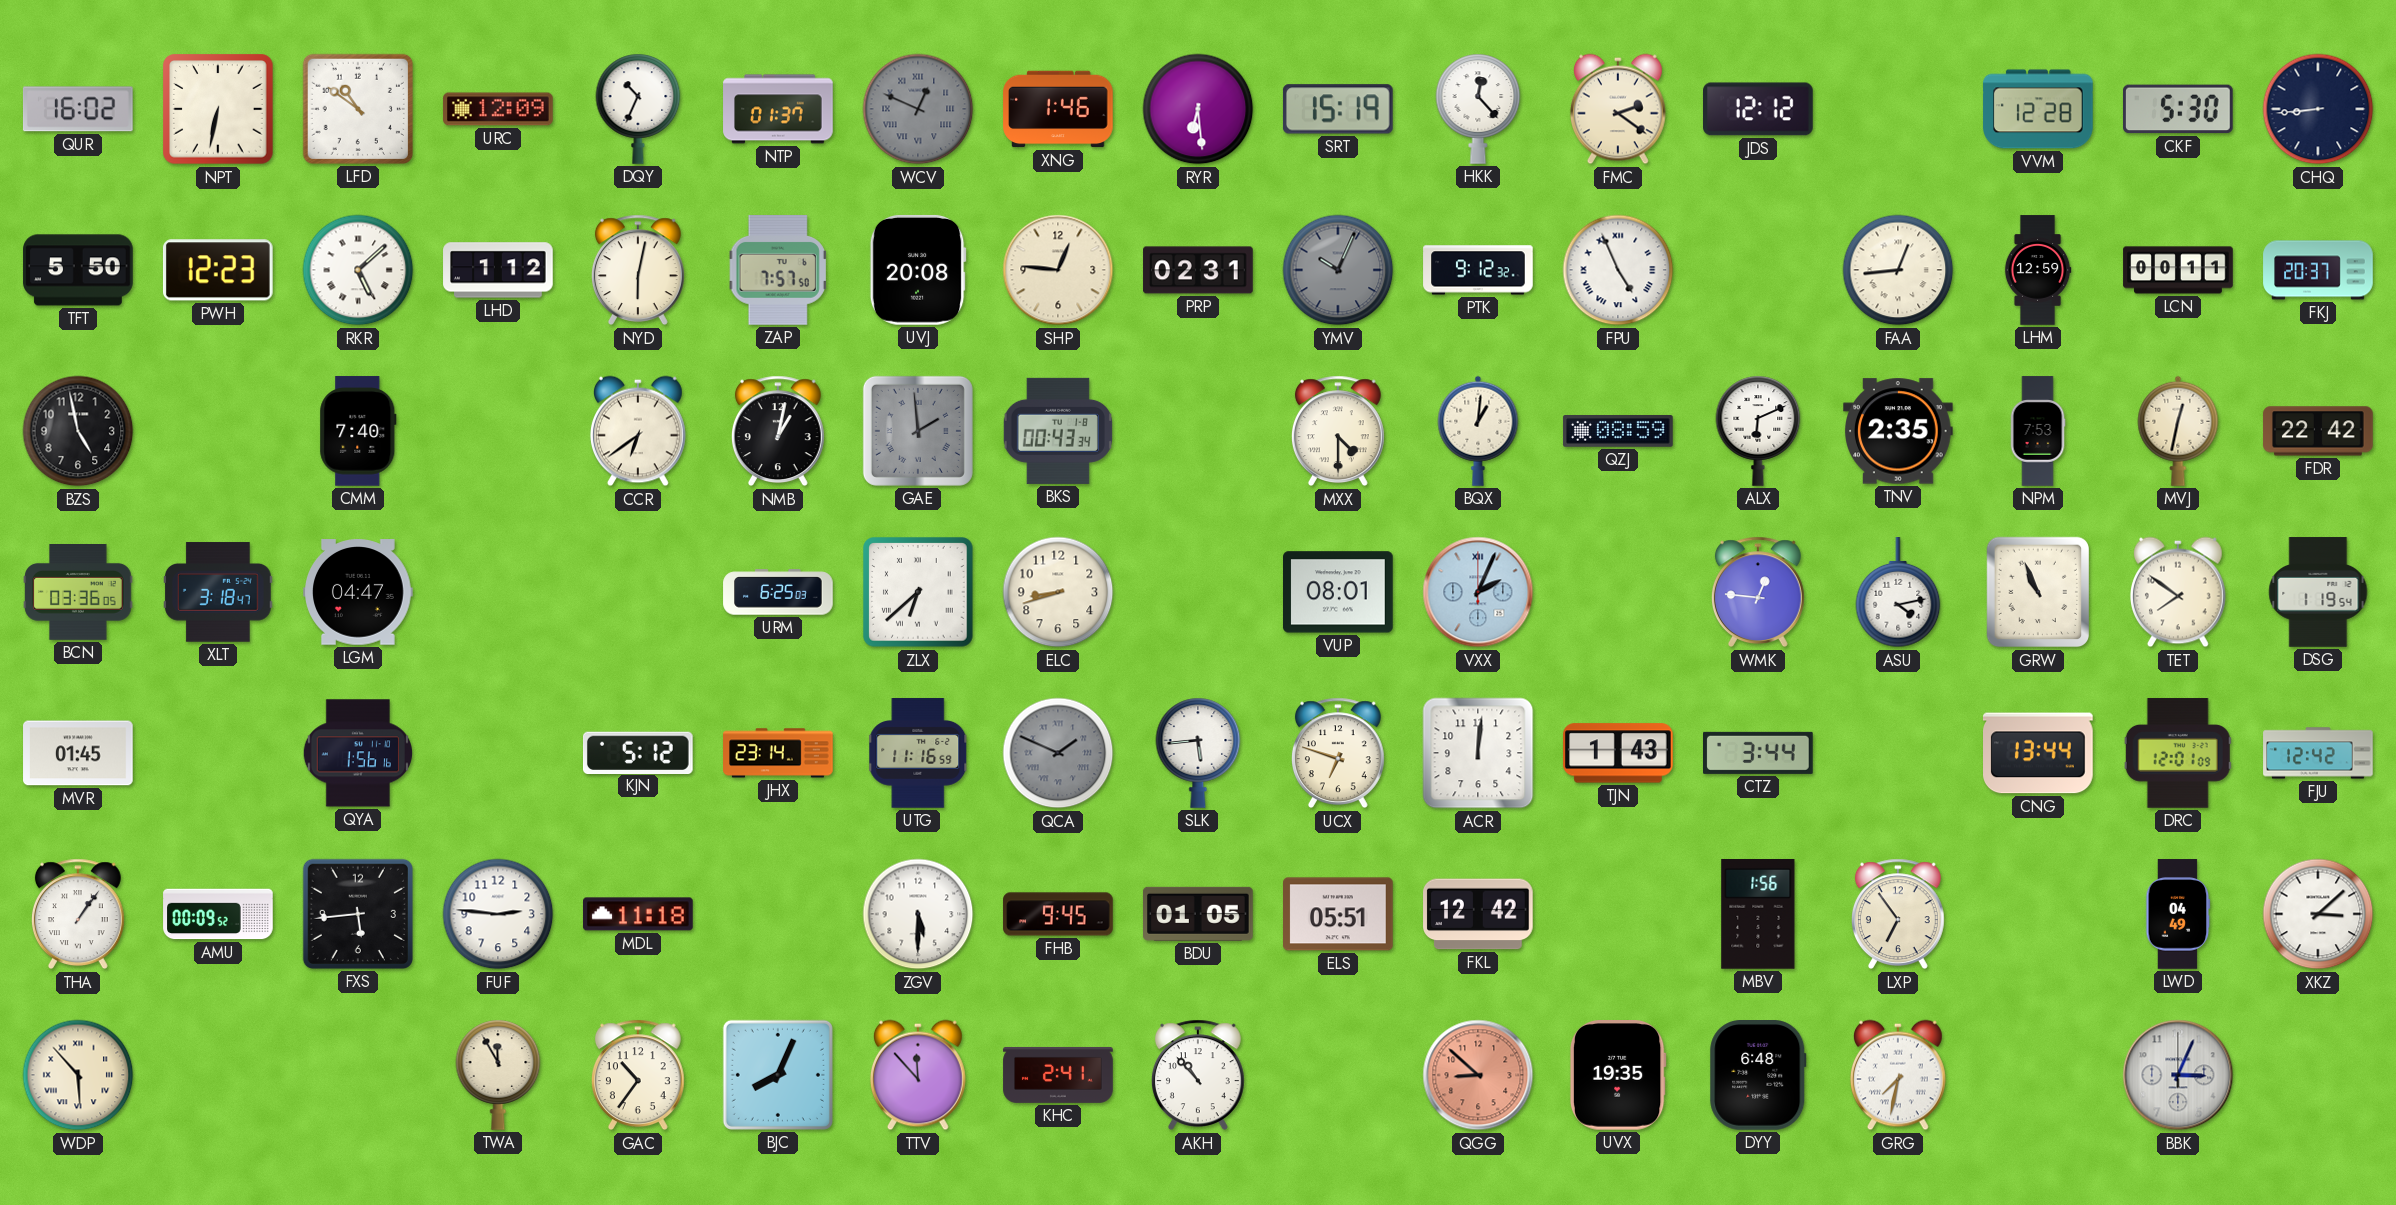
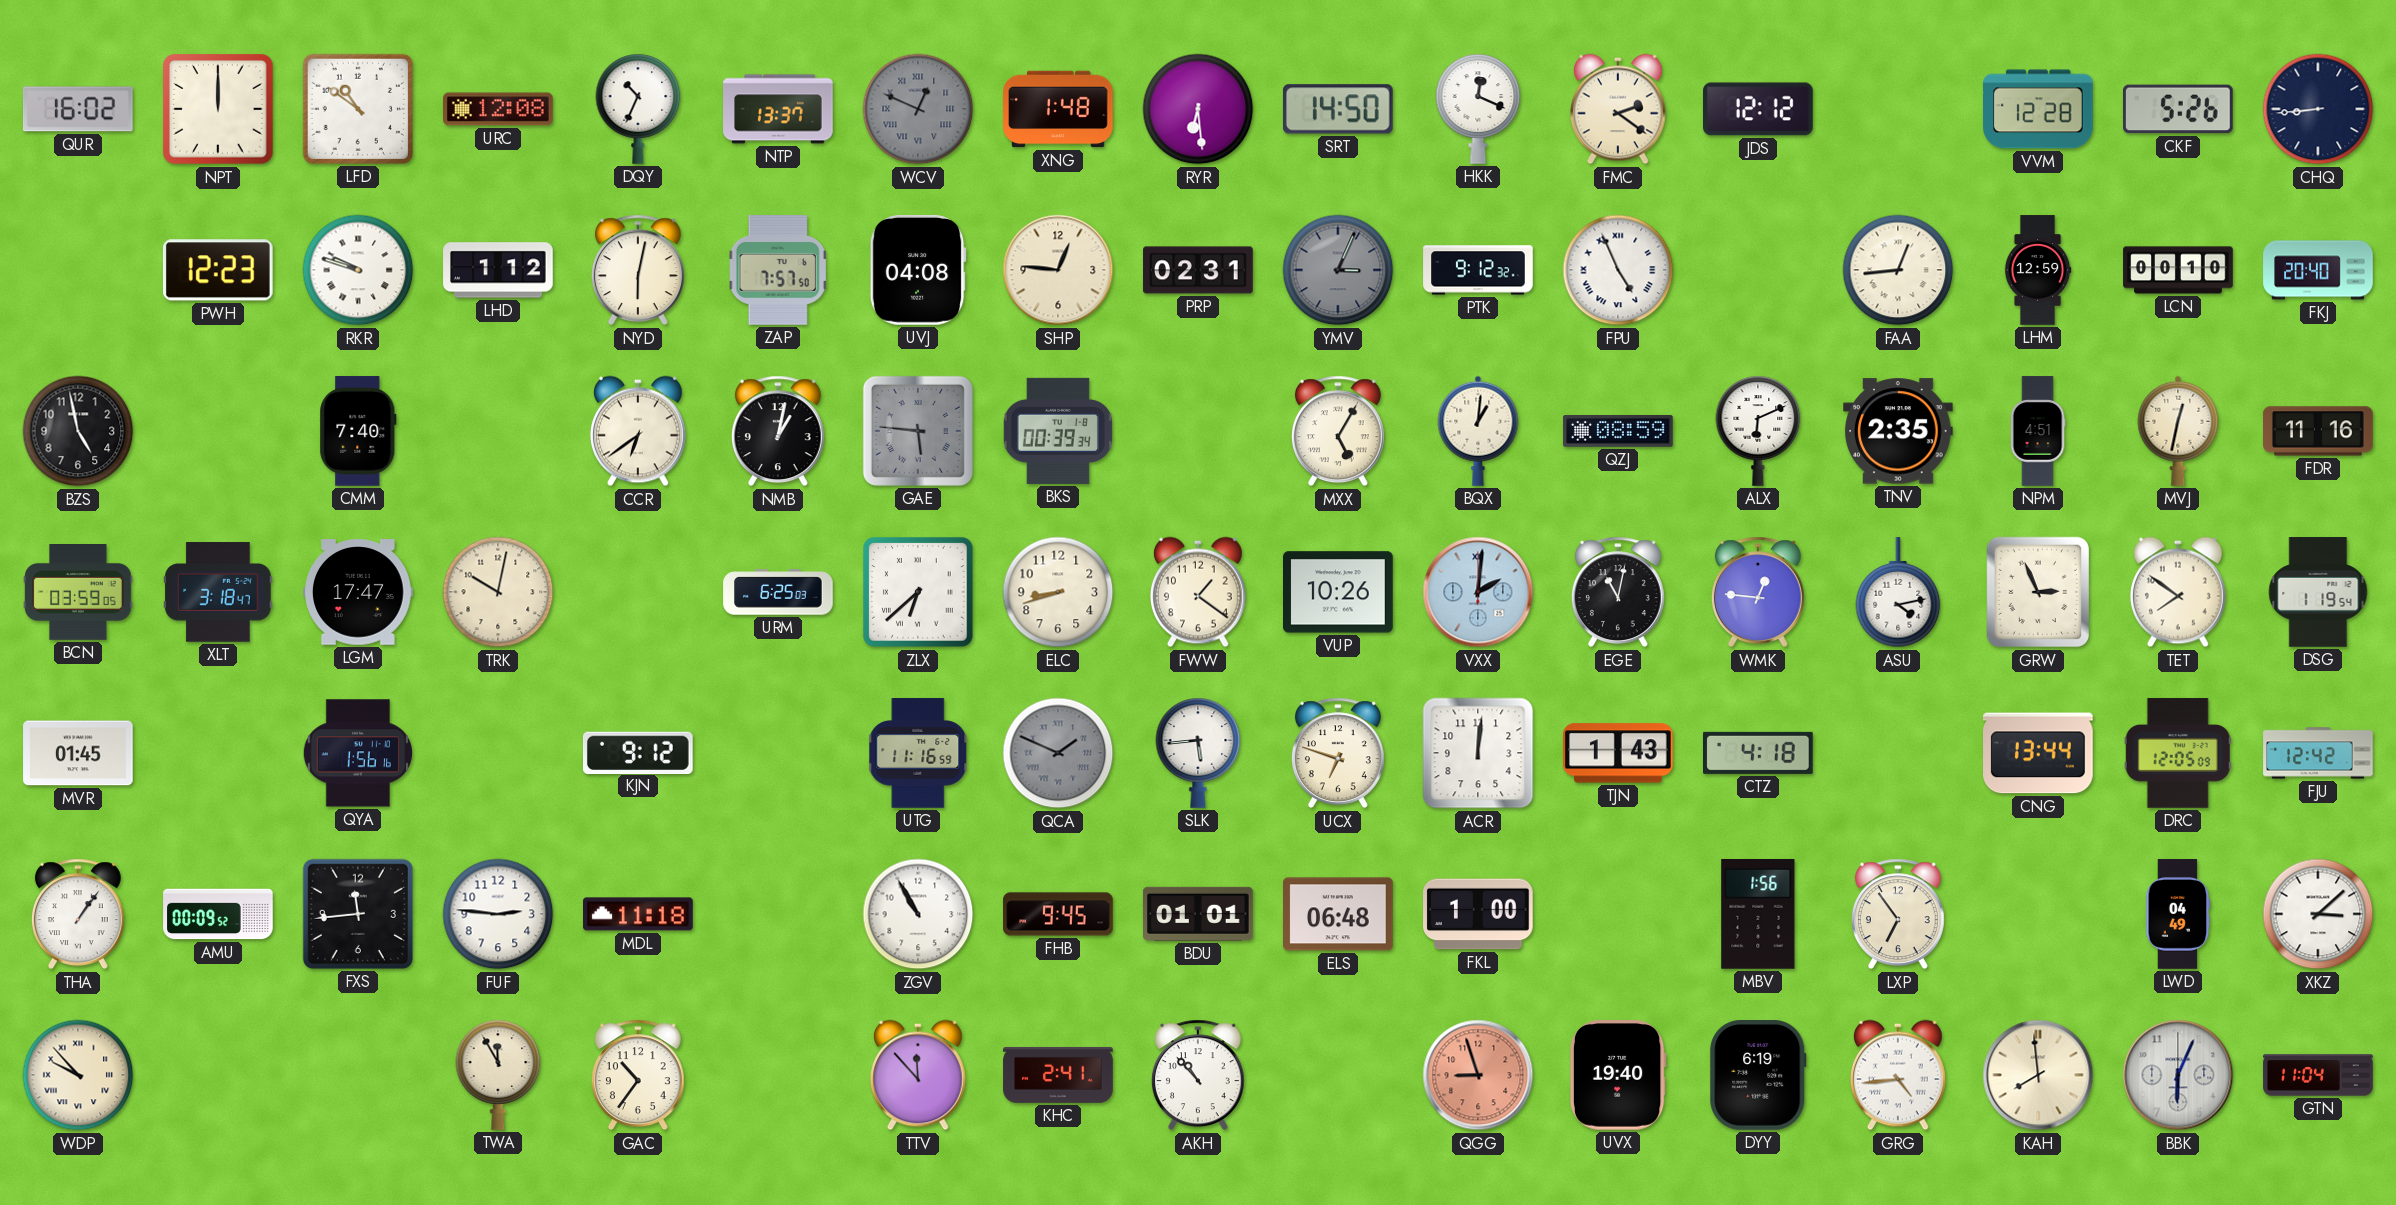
NPT: 6:32 -> 12:00
URC: 12:09 -> 12:08
NTP: 01:37 -> 13:37
XNG: 1:46 -> 1:48
SRT: 15:19 -> 14:50
HKK: 12:23 -> 12:19
CKF: 5:30 -> 5:26
TFT: 5:50 -> none
RKR: 5:08 -> 9:48
UVJ: 20:08 -> 04:08
YMV: 10:04 -> 3:04
LCN: 00:11 -> 00:10
FKJ: 20:37 -> 20:40
GAE: 1:59 -> 5:46
BKS: 00:43 -> 00:39
MXX: 4:30 -> 5:05
NPM: 7:53 -> 4:51
FDR: 22:42 -> 11:16
BCN: 03:36 -> 03:59
LGM: 04:47 -> 17:47
TRK: none -> 10:02
FWW: none -> 1:21
VUP: 08:01 -> 10:26
VXX: 2:04 -> 2:01
EGE: none -> 11:02
GRW: 10:56 -> 2:56
KJN: 5:12 -> 9:12
JHX: 23:14 -> none
CTZ: 3:44 -> 4:18
DRC: 12:01 -> 12:05
FXS: 5:44 -> 11:44
ZGV: 5:30 -> 10:55
BDU: 01:05 -> 01:01
ELS: 05:51 -> 06:48
FKL: 12:42 -> 1:00
WDP: 5:53 -> 9:53
BJC: 8:04 -> none
QGG: 8:52 -> 8:57
UVX: 19:35 -> 19:40
DYY: 6:48 -> 6:19
GRG: 7:32 -> 4:44
KAH: none -> 7:59
BBK: 3:04 -> 6:04
GTN: none -> 11:04
